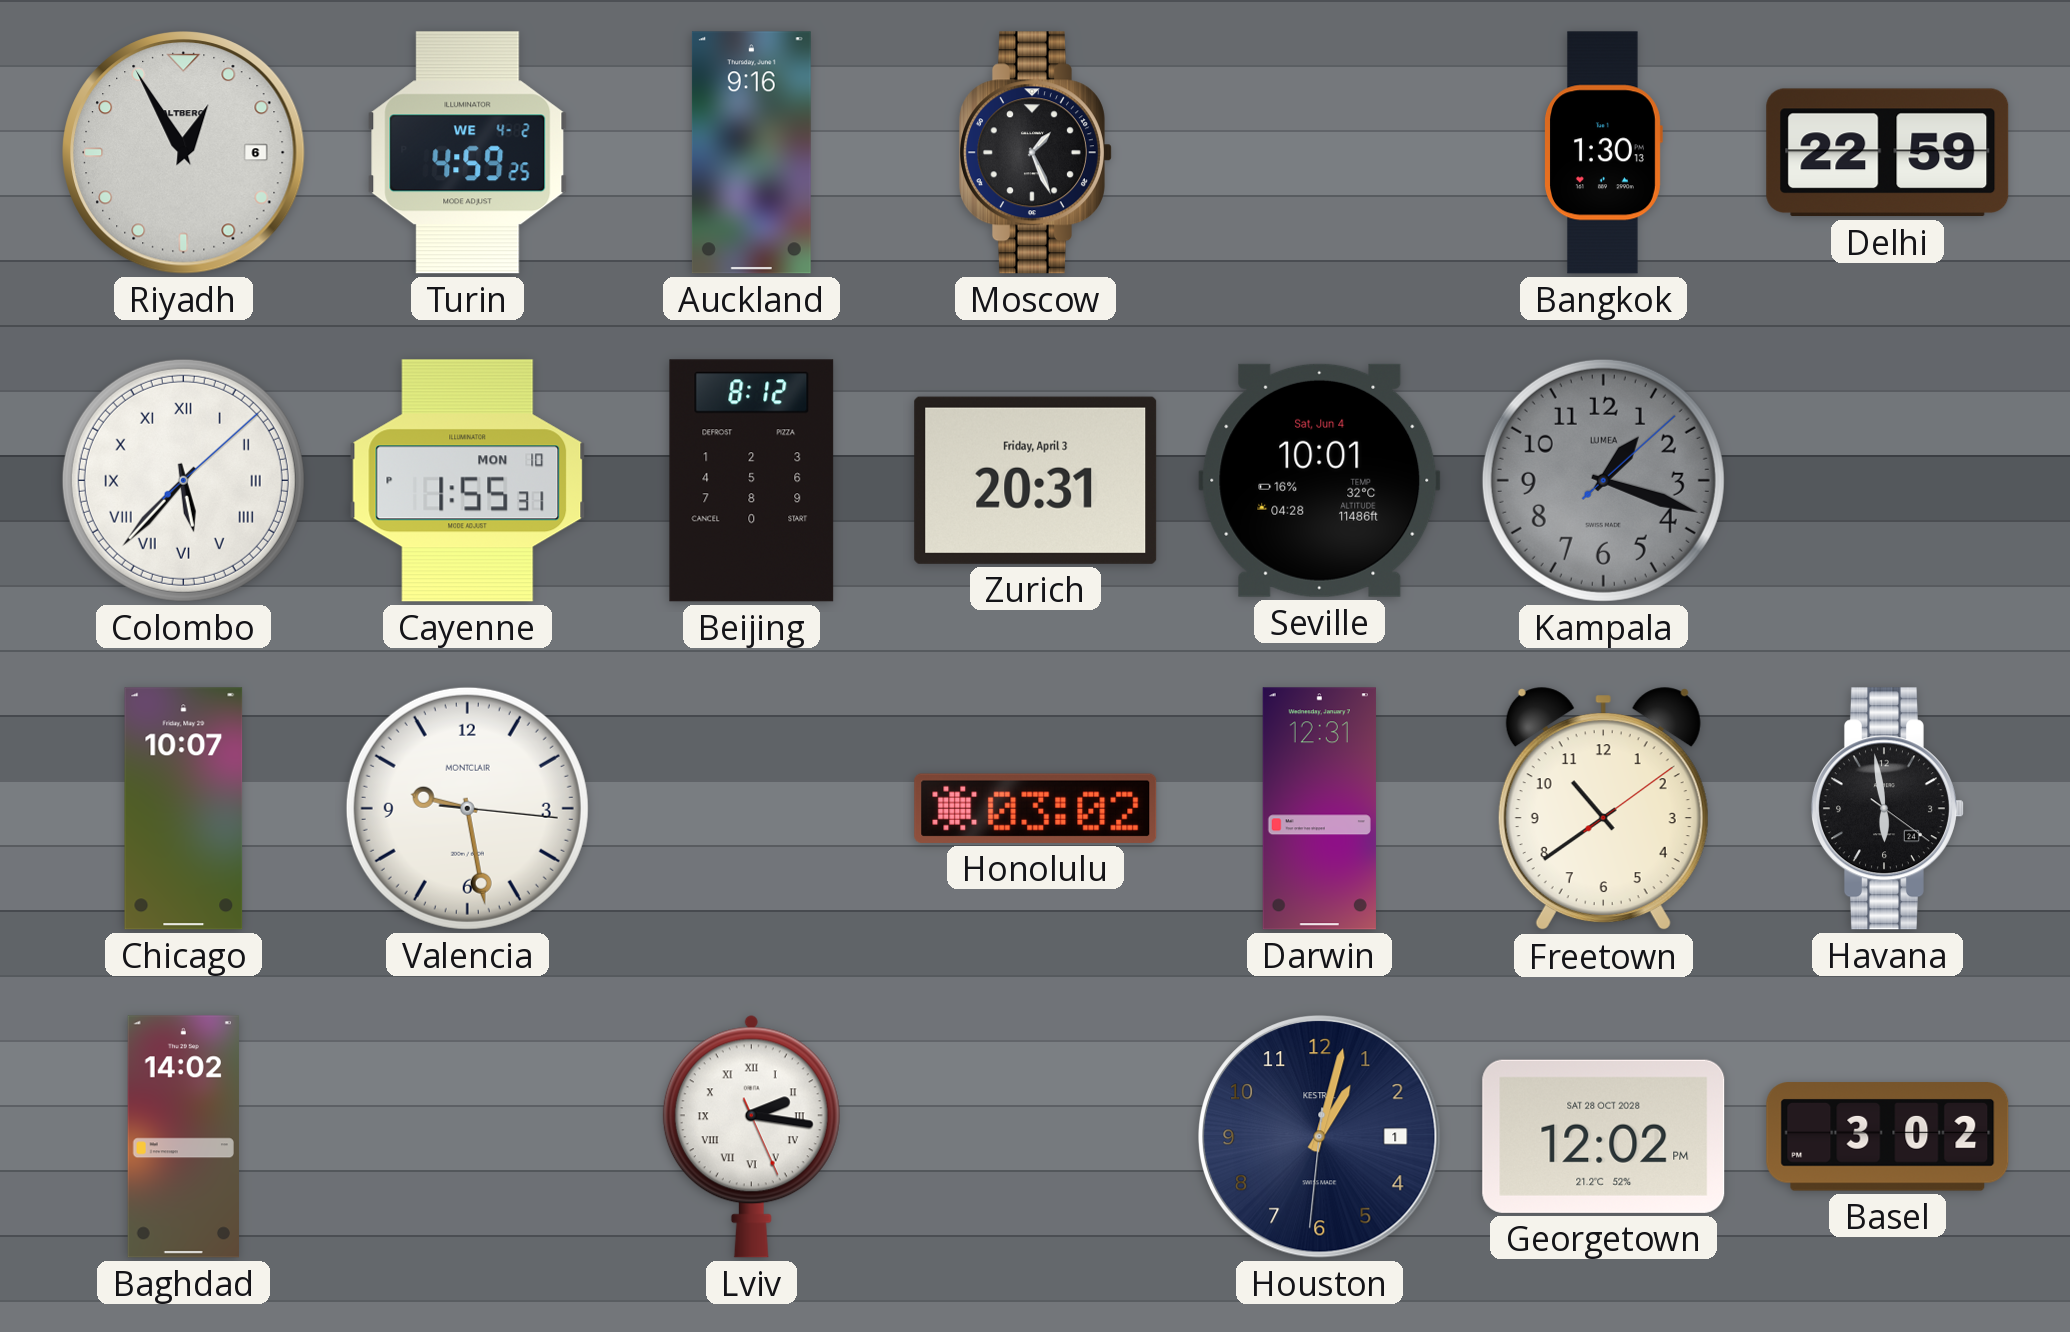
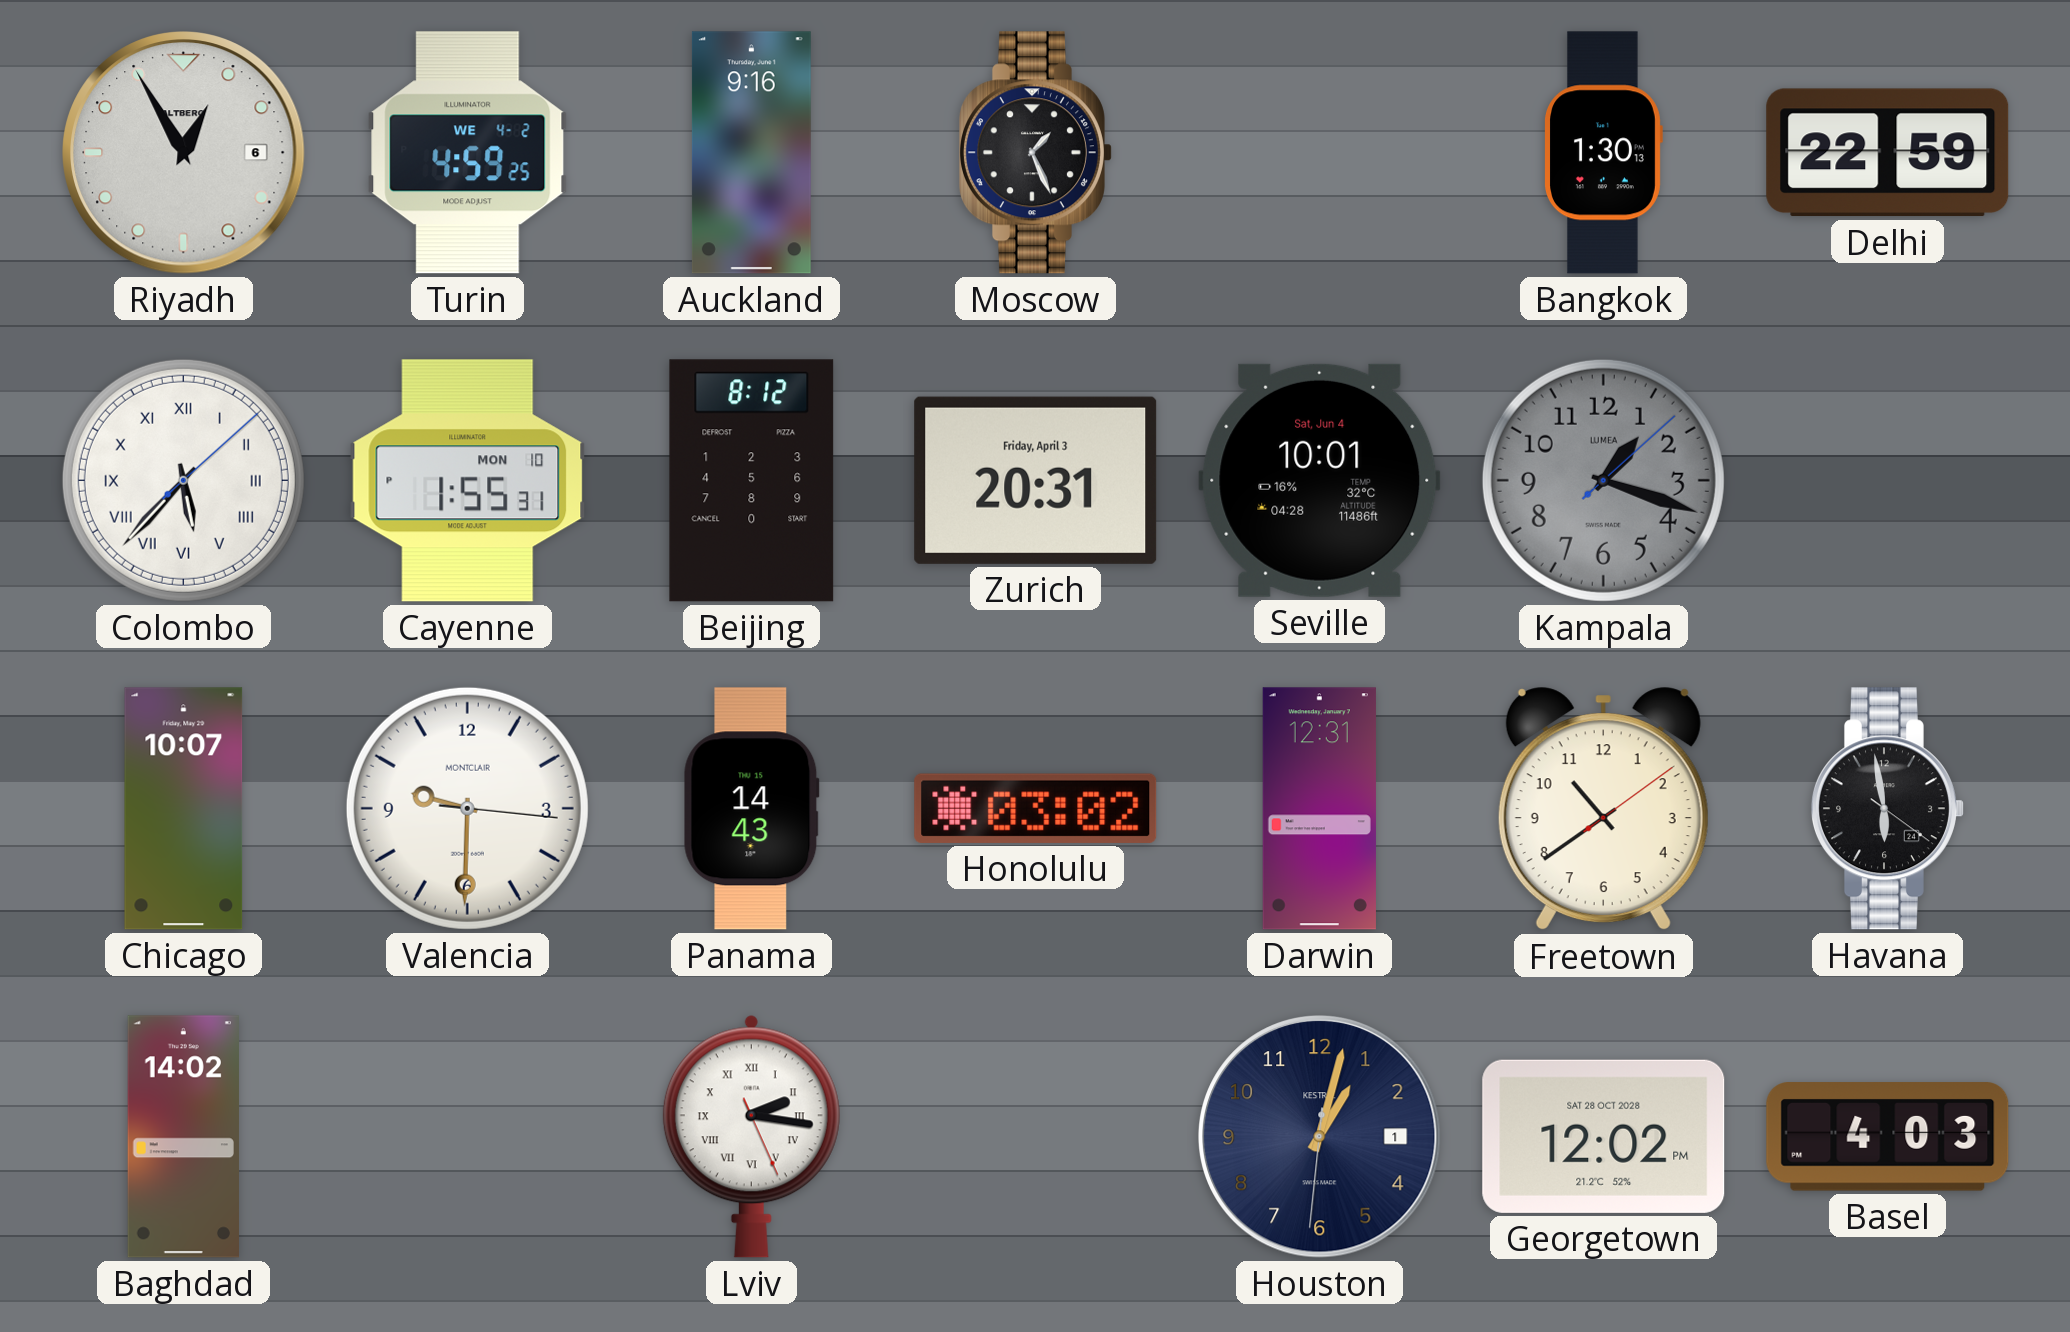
Valencia: 9:28 -> 9:30
Panama: none -> 14:43
Basel: 3:02 -> 4:03
